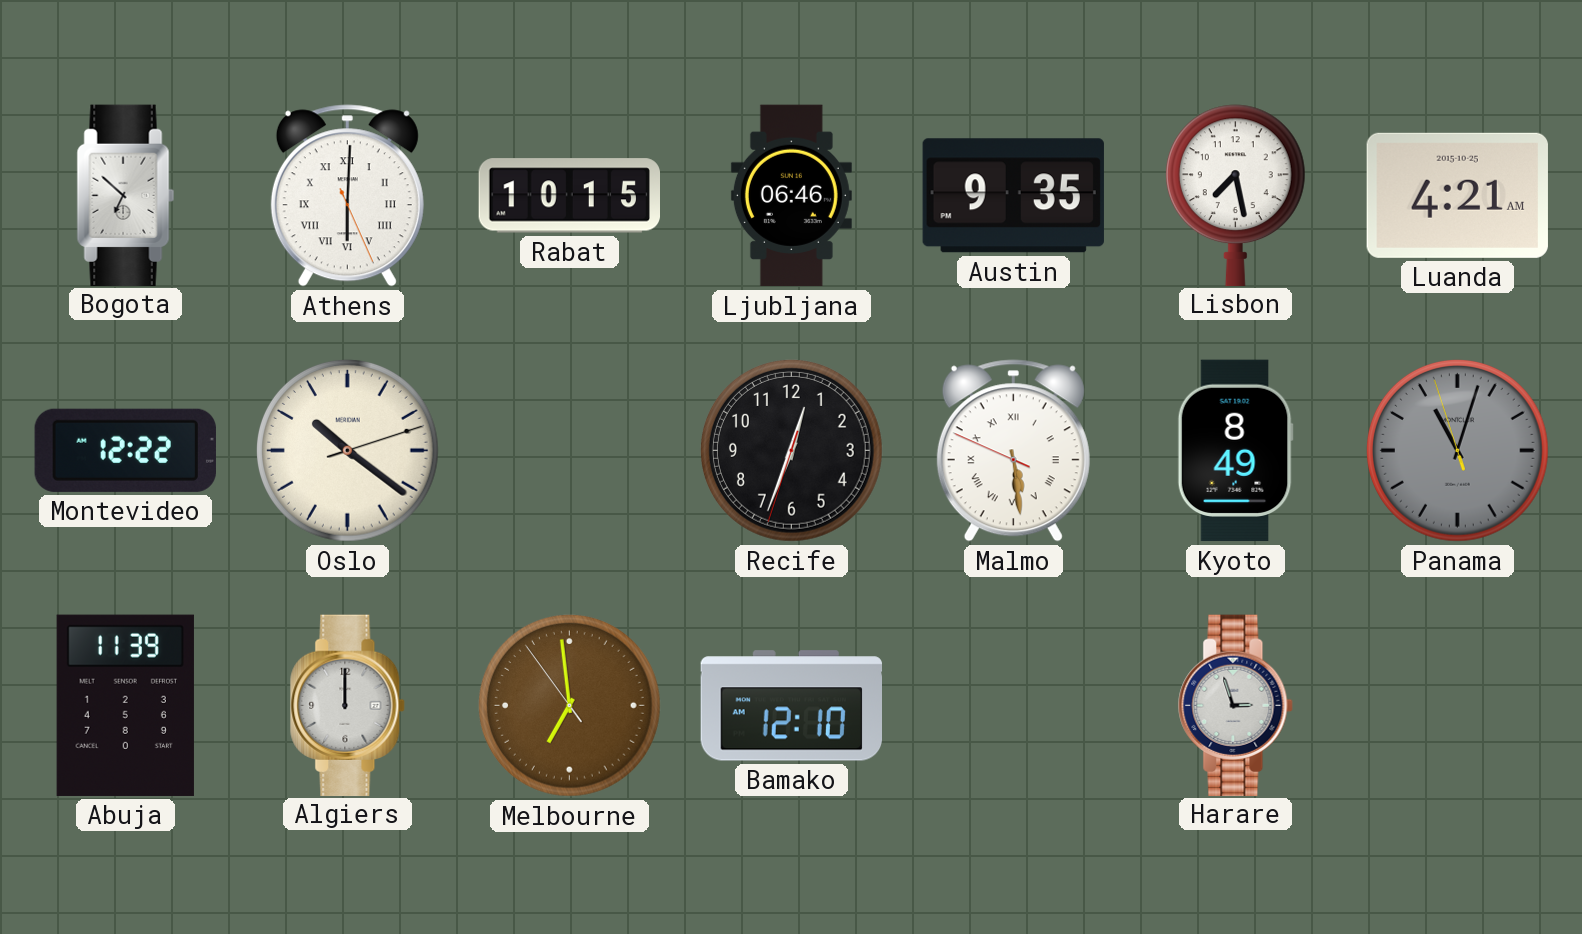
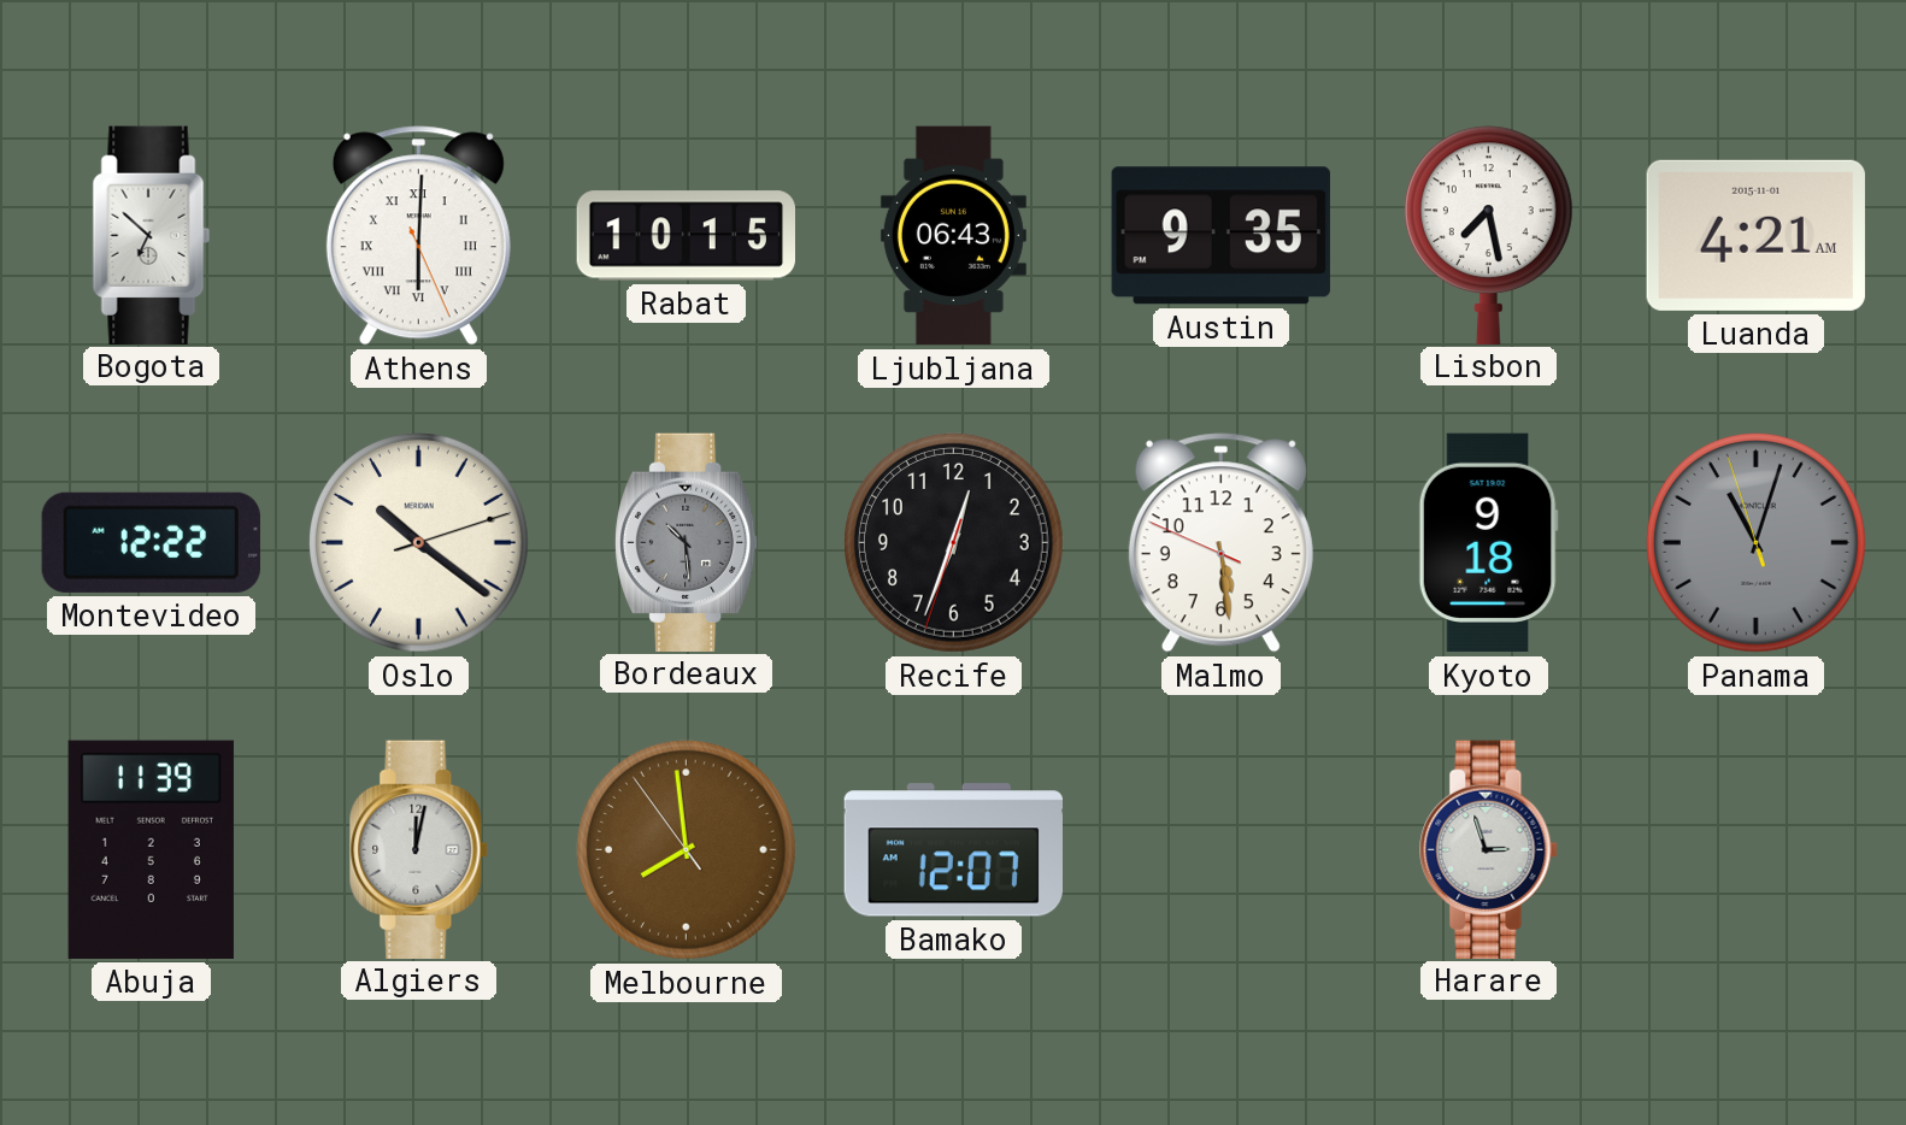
Ljubljana: 06:46 -> 06:43
Luanda date: 2015-10-25 -> 2015-11-01
Bordeaux: none -> 10:29
Malmo numerals: Roman -> Arabic
Kyoto: 8:49 -> 9:18
Algiers: 12:00 -> 12:02
Melbourne: 6:58 -> 7:58
Bamako: 12:10 -> 12:07
